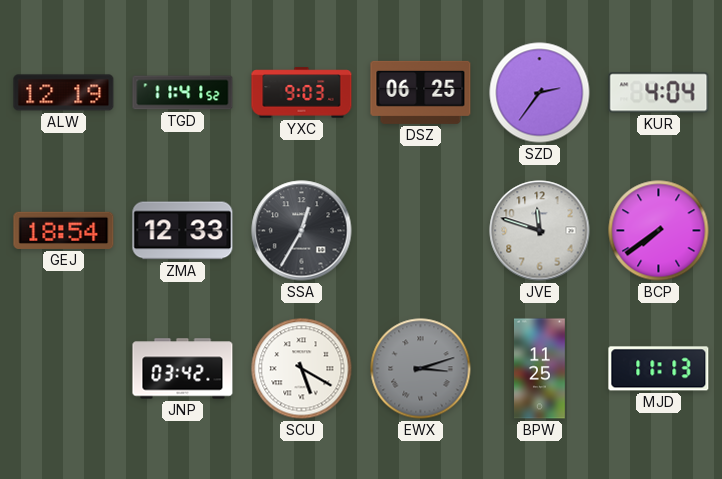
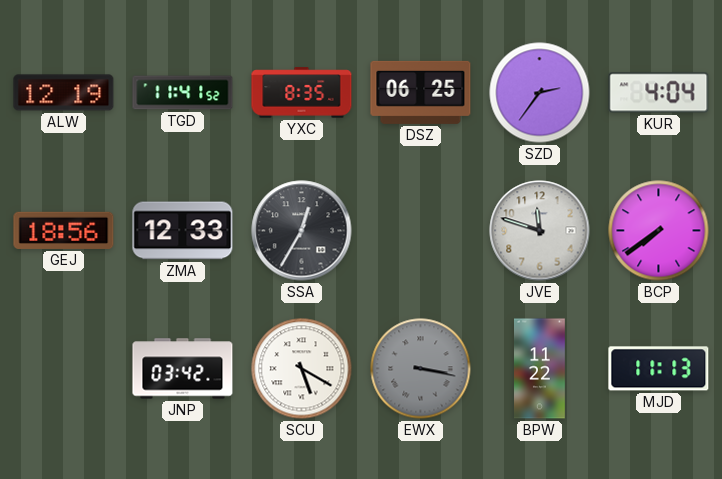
YXC: 9:03 -> 8:35
GEJ: 18:54 -> 18:56
EWX: 3:12 -> 3:17
BPW: 11:25 -> 11:22
